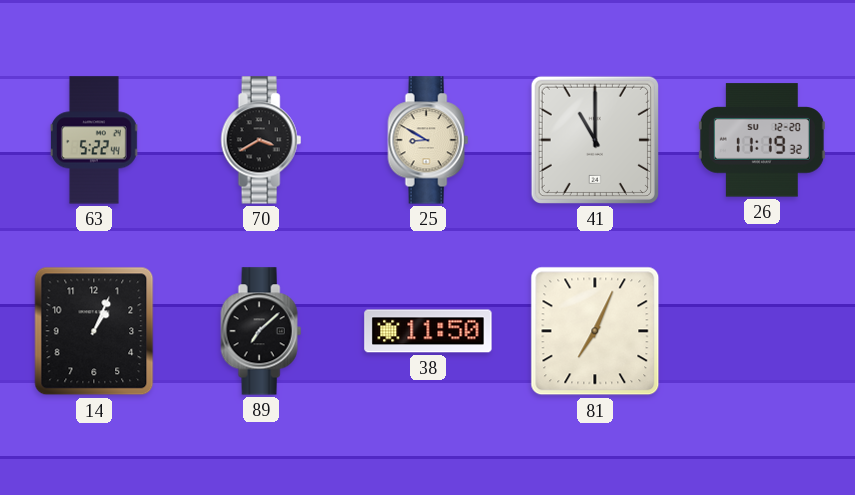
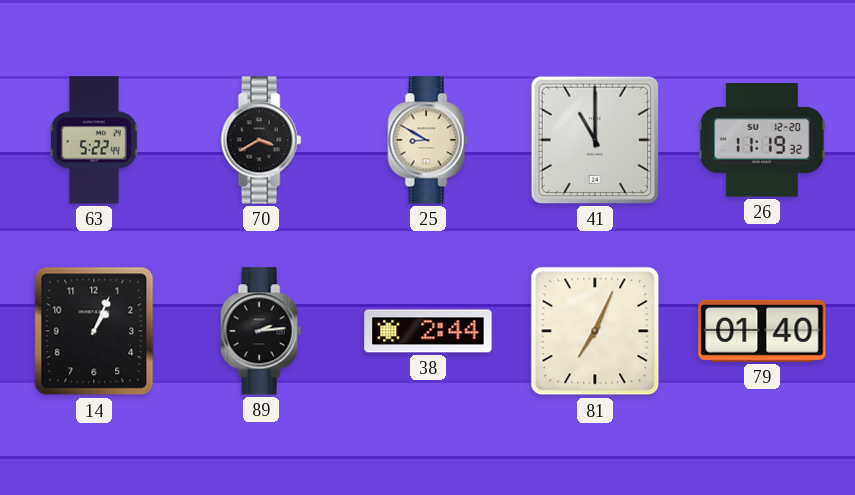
89: 7:08 -> 2:14
38: 11:50 -> 2:44
79: none -> 01:40
